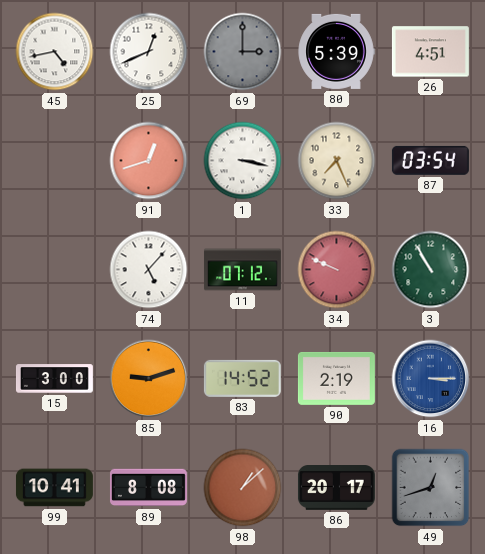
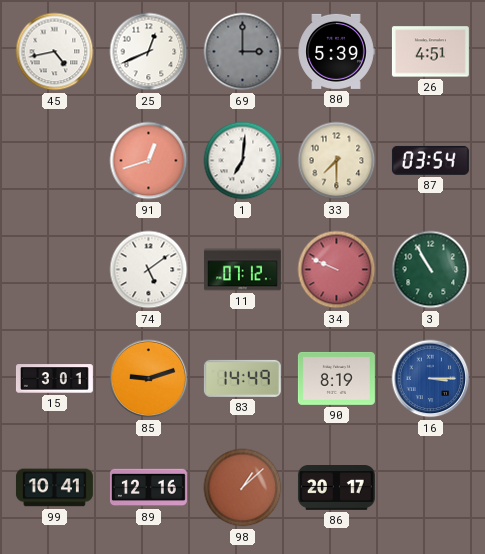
1: 3:17 -> 7:01
33: 7:26 -> 7:30
74: 5:07 -> 5:09
15: 3:00 -> 3:01
83: 14:52 -> 14:49
90: 2:19 -> 8:19
89: 8:08 -> 12:16
49: 12:42 -> none
